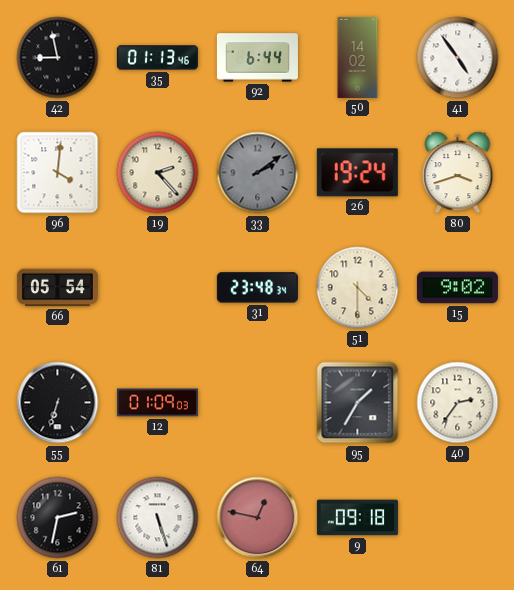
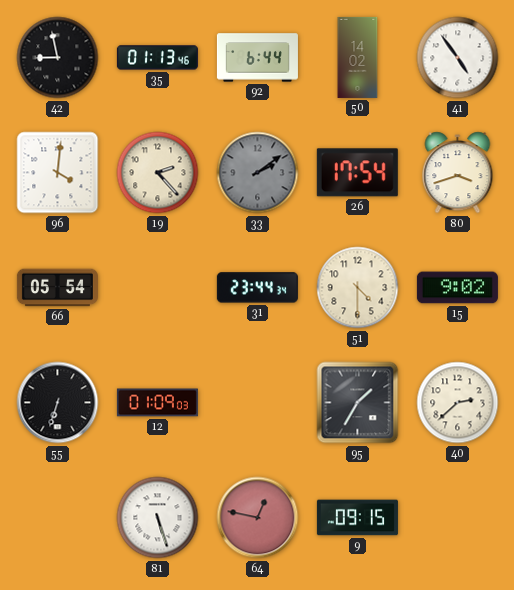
26: 19:24 -> 17:54
31: 23:48 -> 23:44
40: 2:36 -> 2:38
61: 2:32 -> none
9: 09:18 -> 09:15
